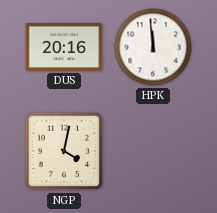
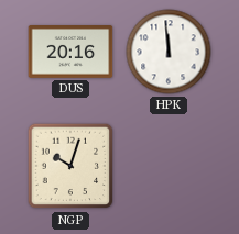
NGP: 4:02 -> 10:03
